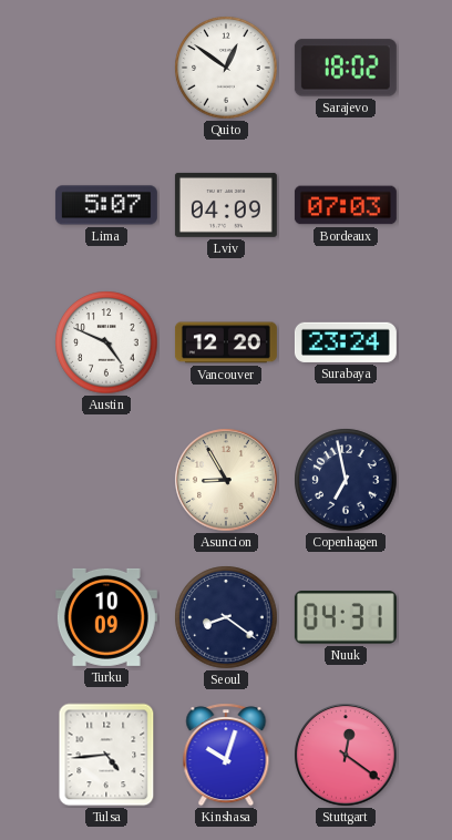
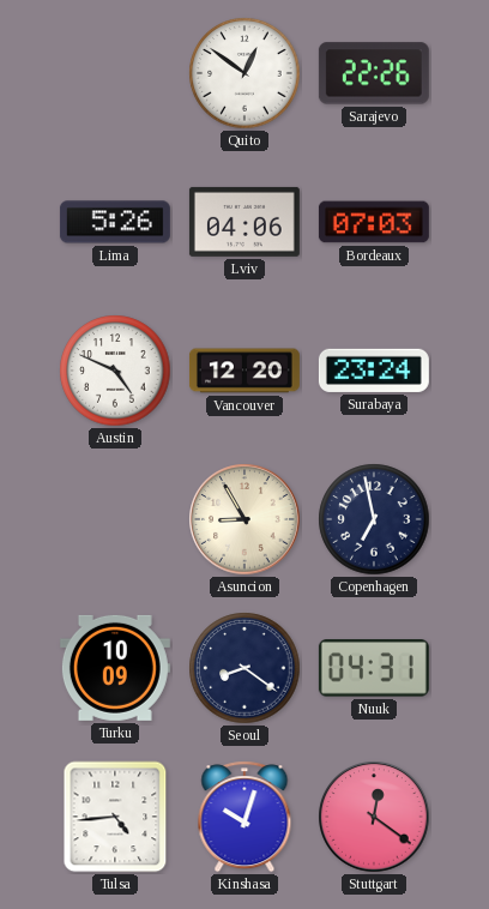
Sarajevo: 18:02 -> 22:26
Lima: 5:07 -> 5:26
Lviv: 04:09 -> 04:06
